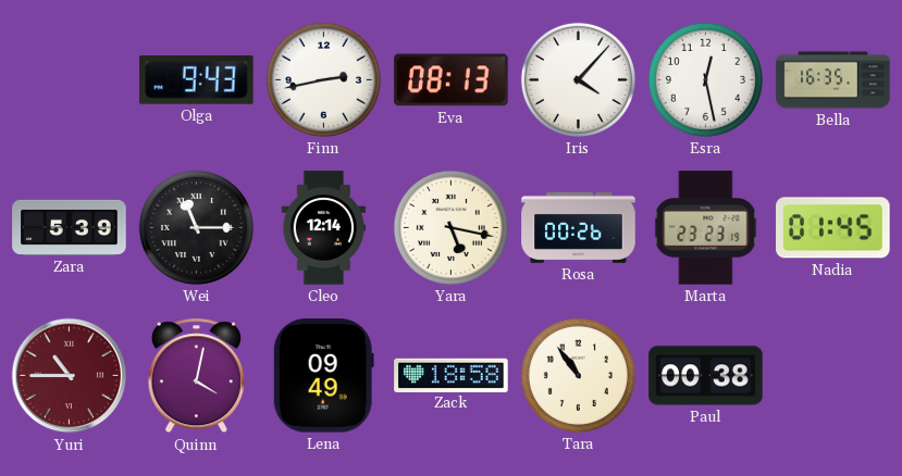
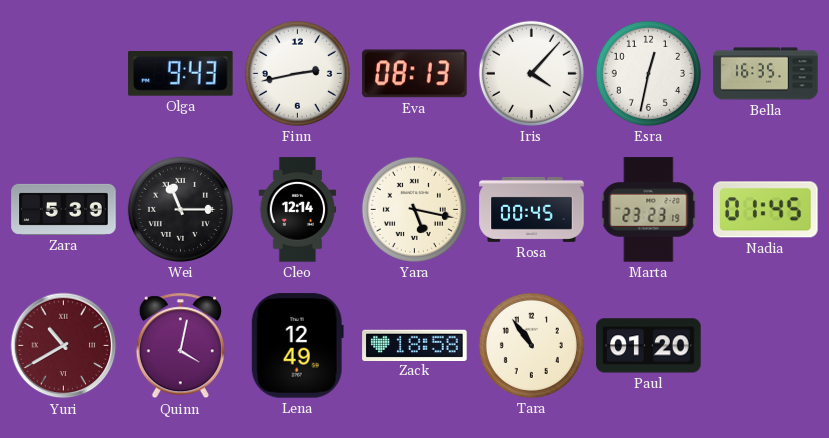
Esra: 12:28 -> 12:32
Rosa: 00:26 -> 00:45
Yuri: 10:45 -> 10:40
Lena: 09:49 -> 12:49
Paul: 00:38 -> 01:20
